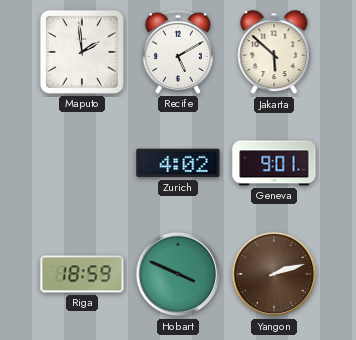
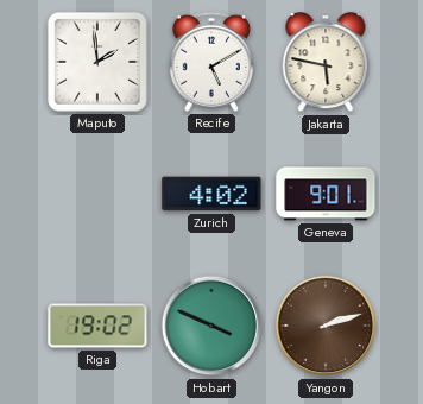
Jakarta: 5:52 -> 5:47
Riga: 18:59 -> 19:02
